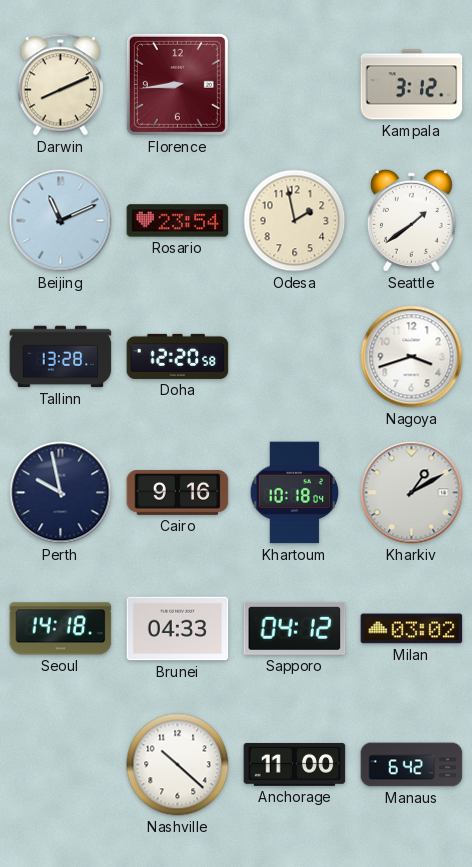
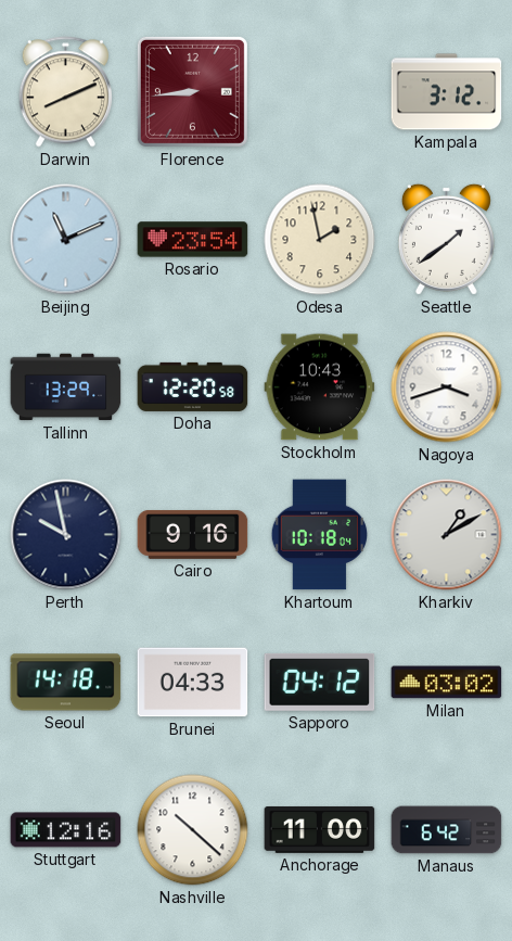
Tallinn: 13:28 -> 13:29
Stockholm: none -> 10:43
Stuttgart: none -> 12:16
